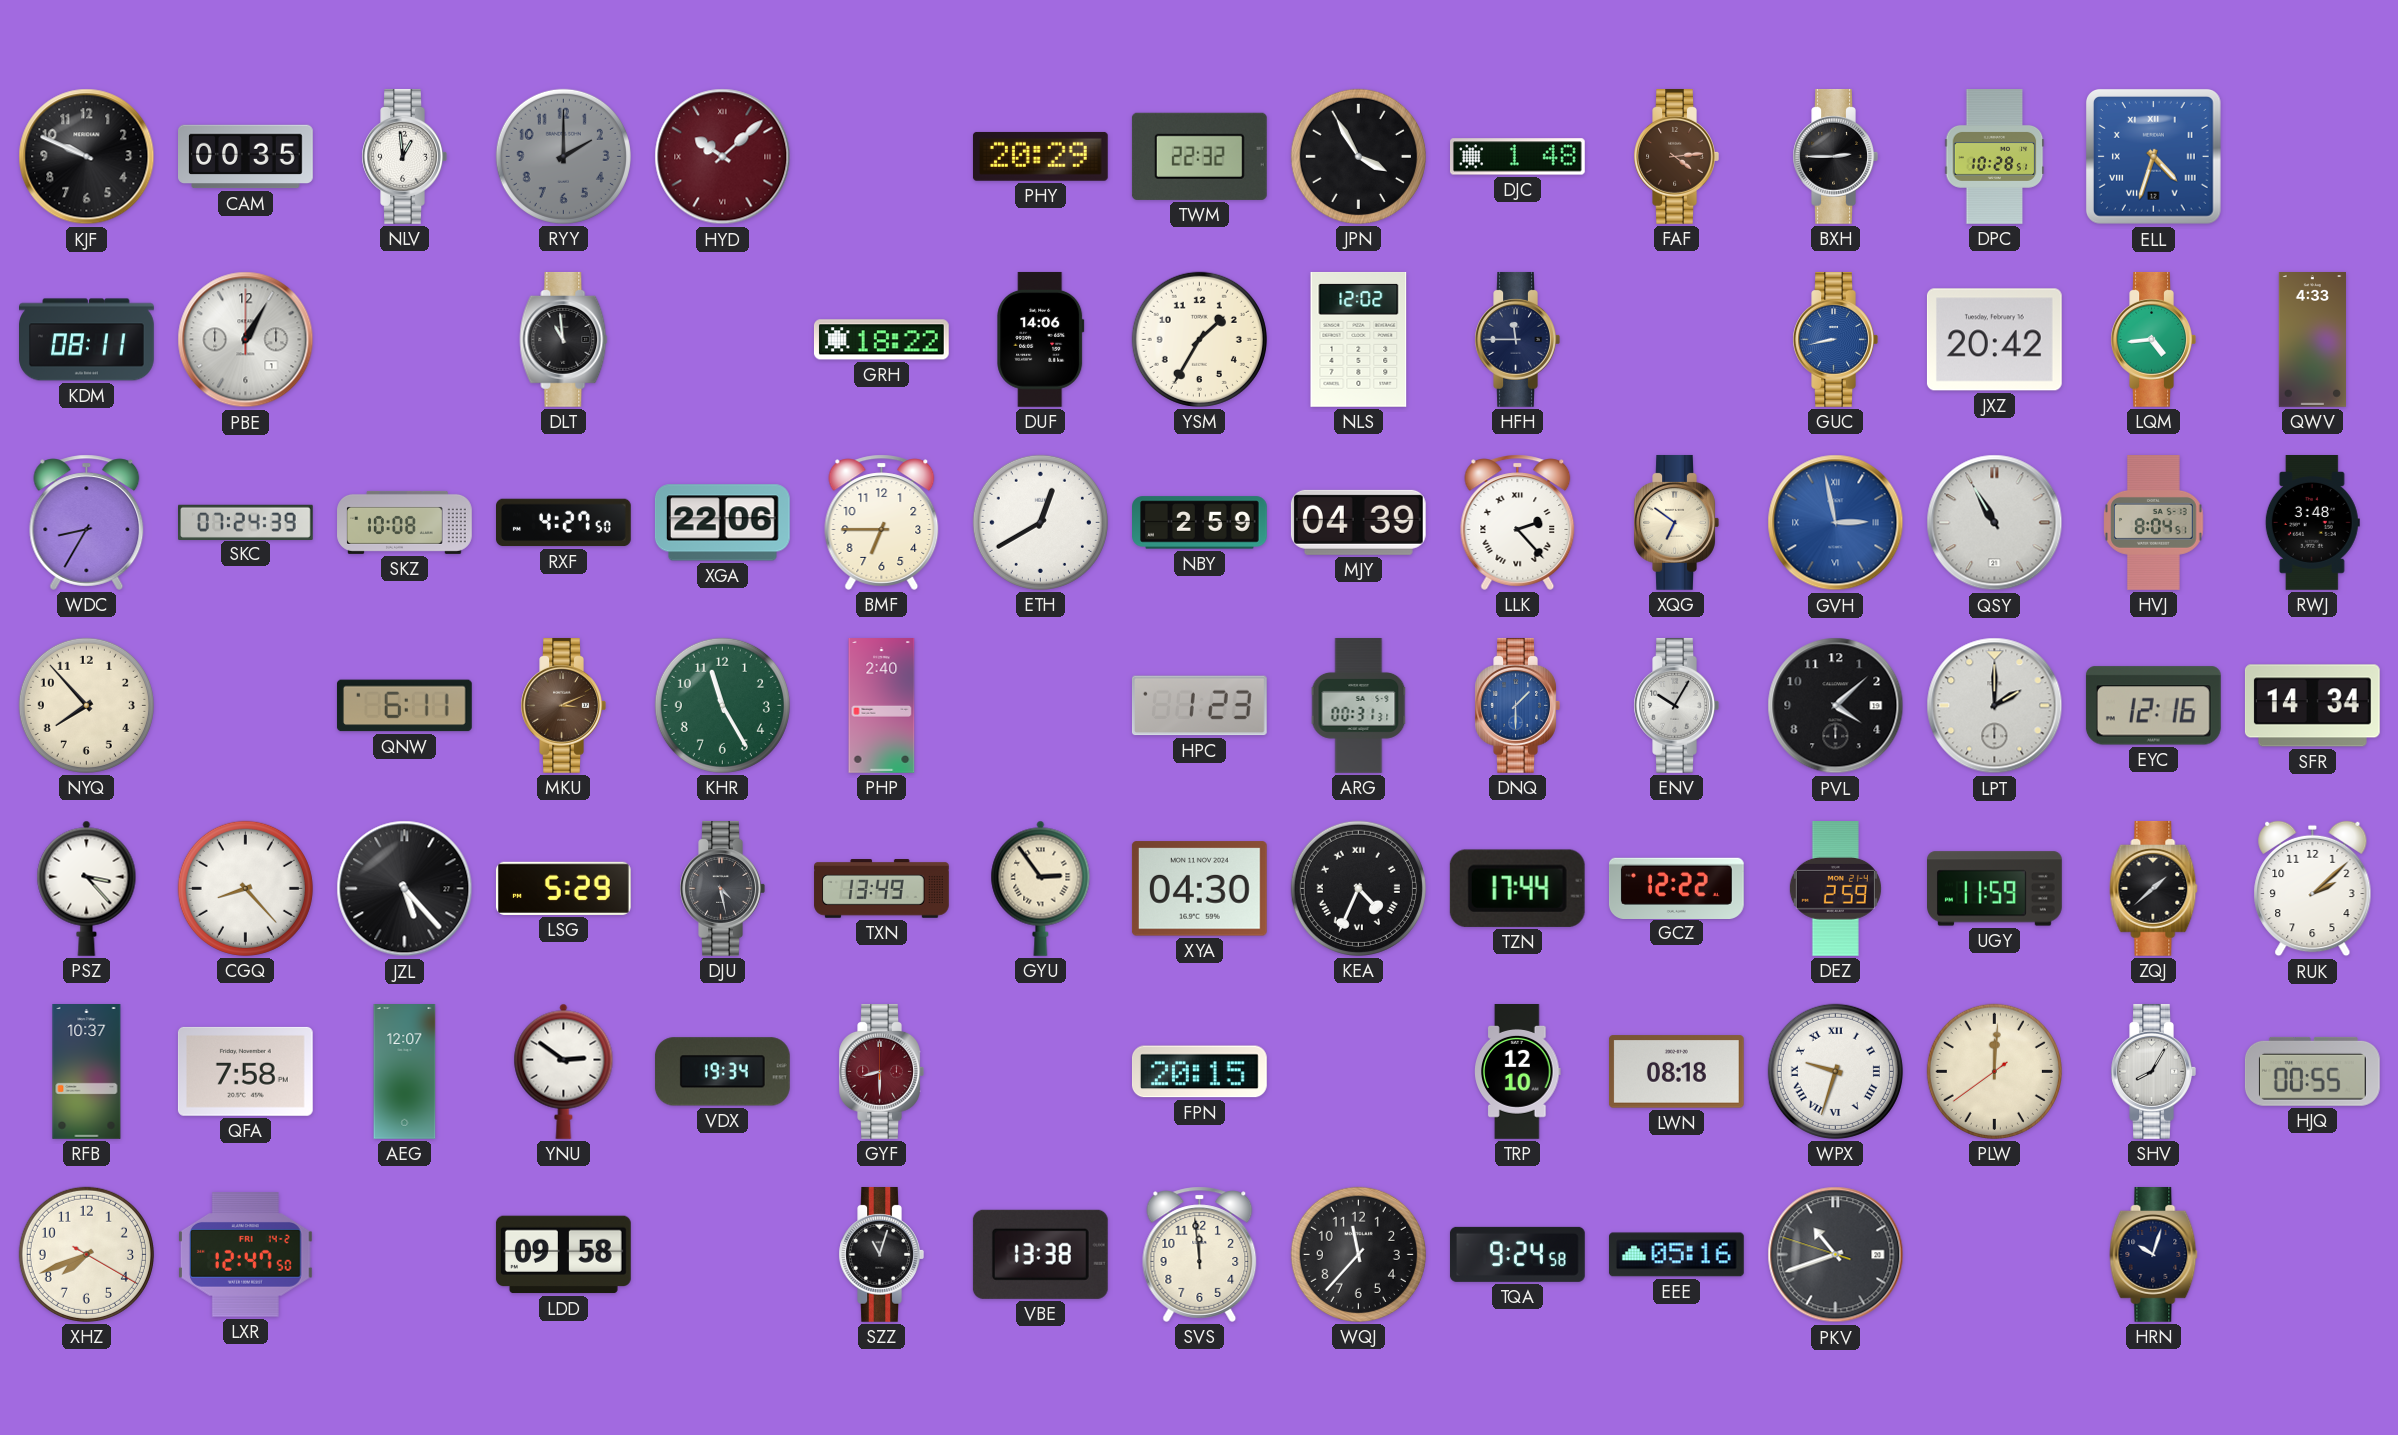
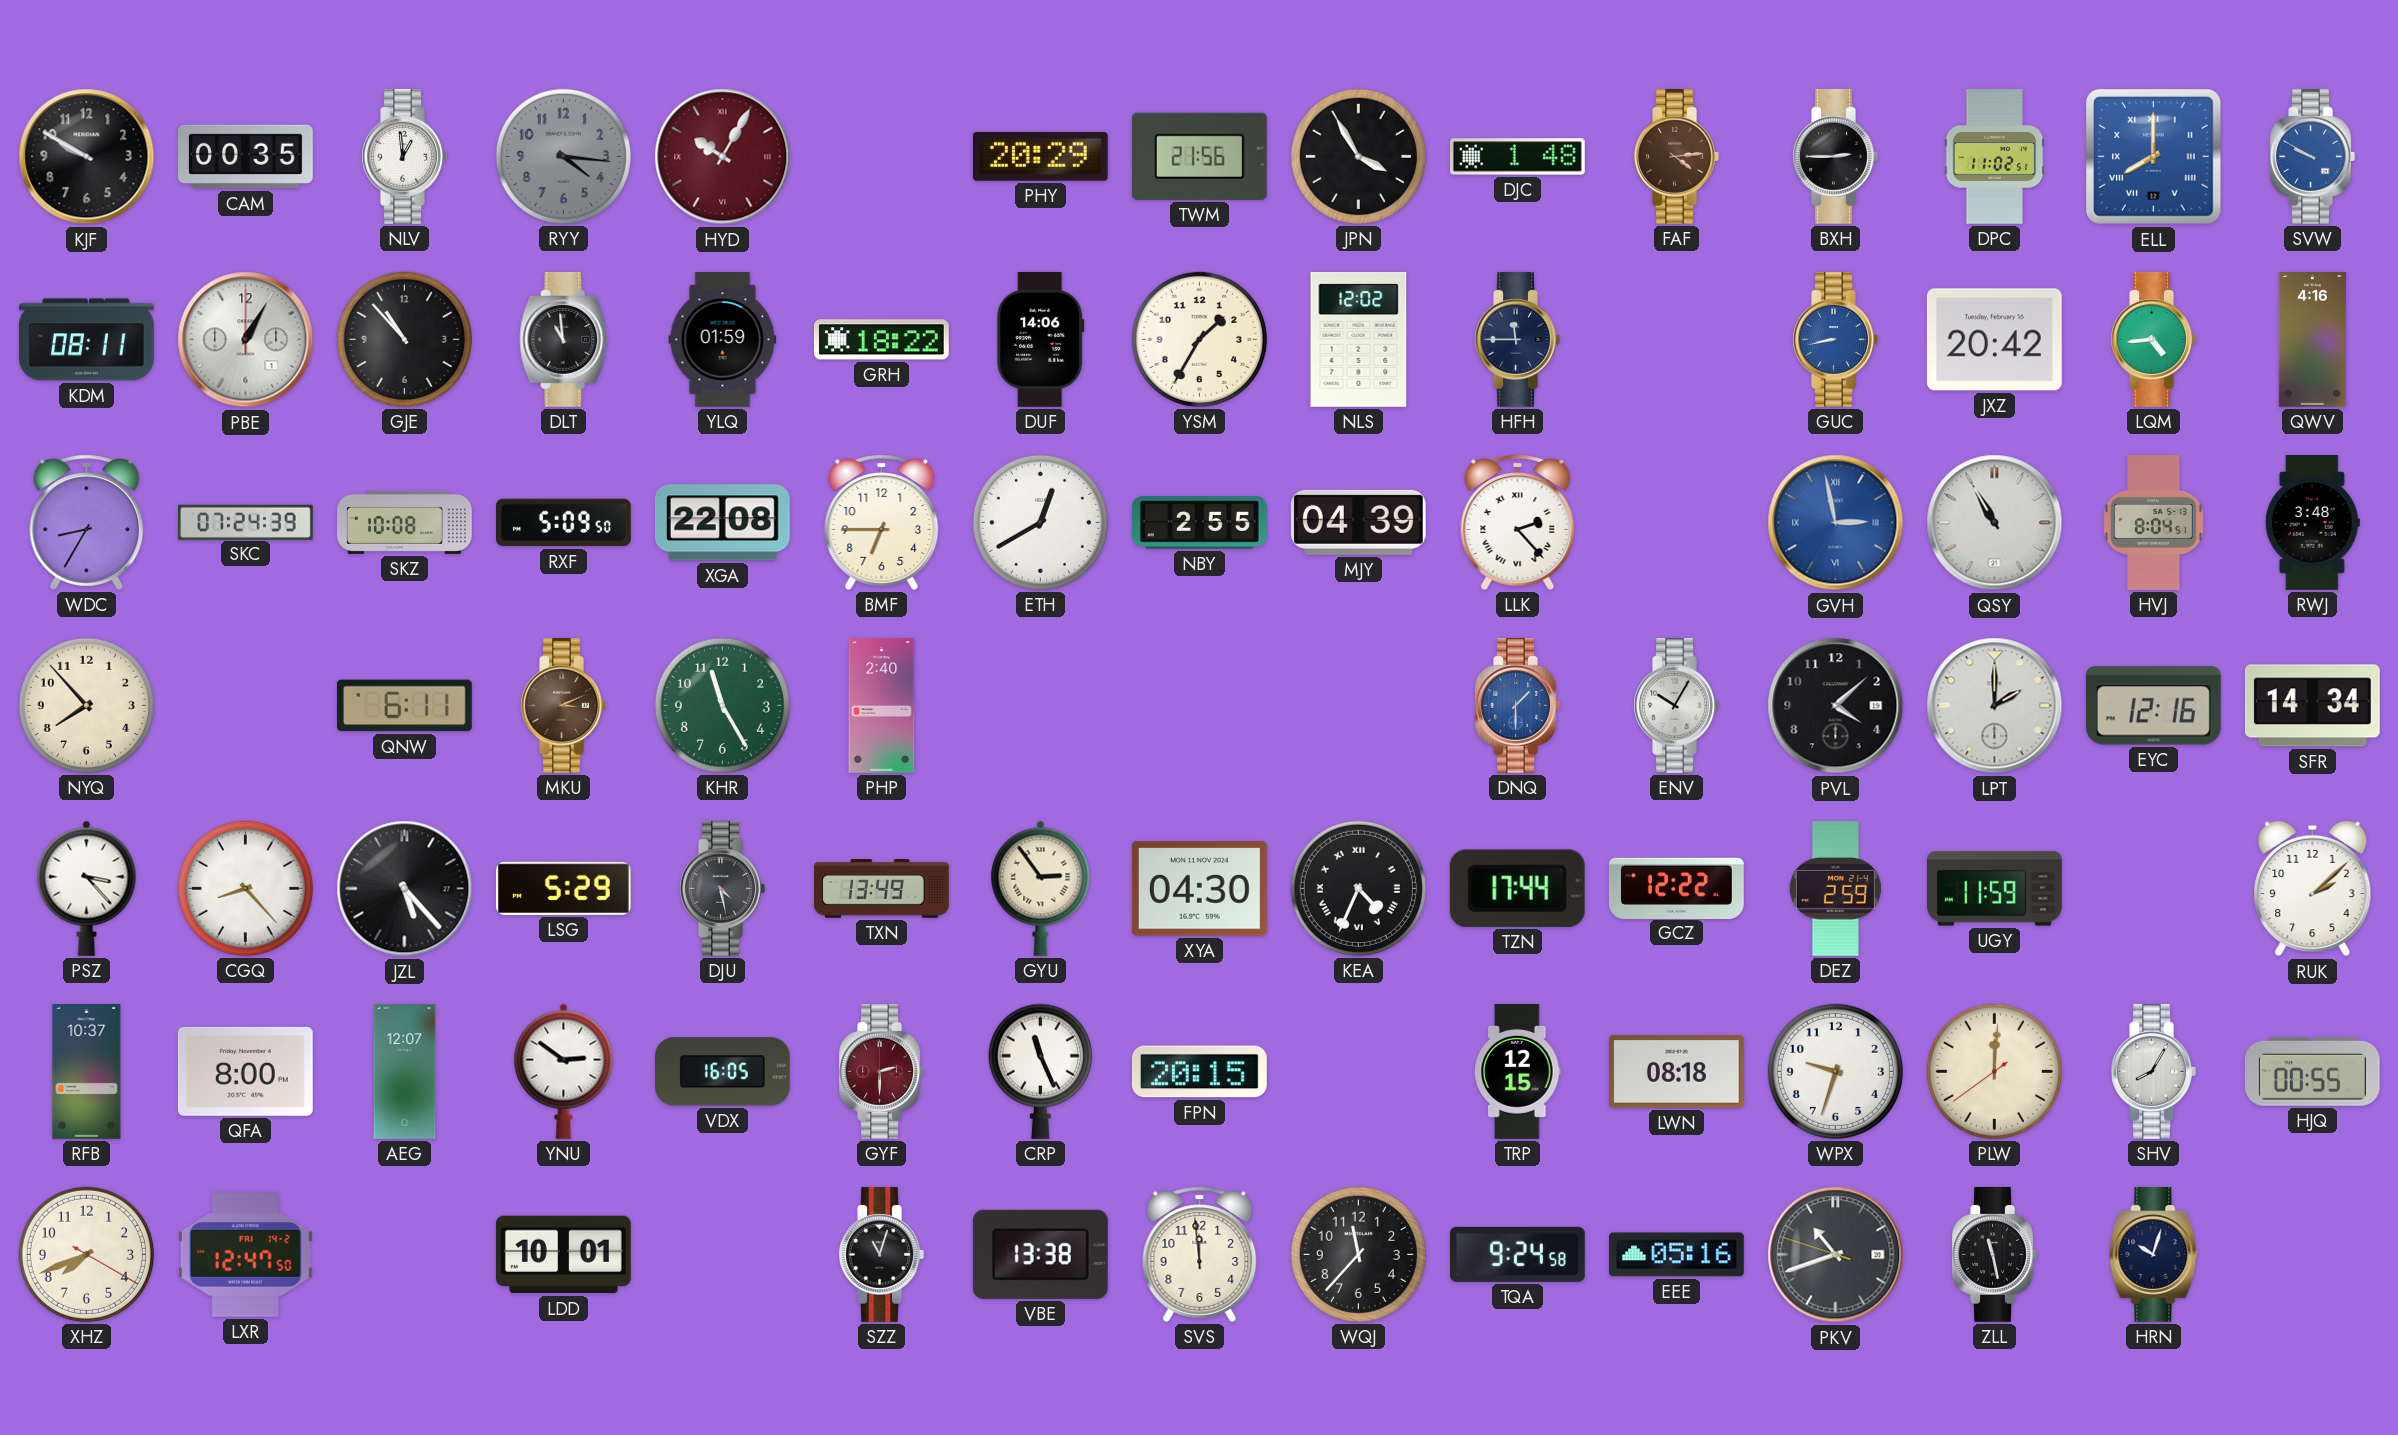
KJF: 9:49 -> 9:50
RYY: 2:00 -> 4:16
HYD: 10:08 -> 10:05
TWM: 22:32 -> 21:56
DPC: 10:28 -> 11:02
ELL: 4:33 -> 8:00
SVW: none -> 9:50
GJE: none -> 10:53
YLQ: none -> 01:59
QWV: 4:33 -> 4:16
RXF: 4:27 -> 5:09
XGA: 22:06 -> 22:08
NBY: 2:59 -> 2:55
XQG: 6:51 -> none
HPC: 1:23 -> none
ARG: 00:31 -> none
ZQJ: 1:38 -> none
QFA: 7:58 -> 8:00
VDX: 19:34 -> 16:05
GYF: 8:30 -> 2:30
CRP: none -> 11:26
TRP: 12:10 -> 12:15
WPX numerals: Roman -> Arabic
LDD: 09:58 -> 10:01
ZLL: none -> 11:28
